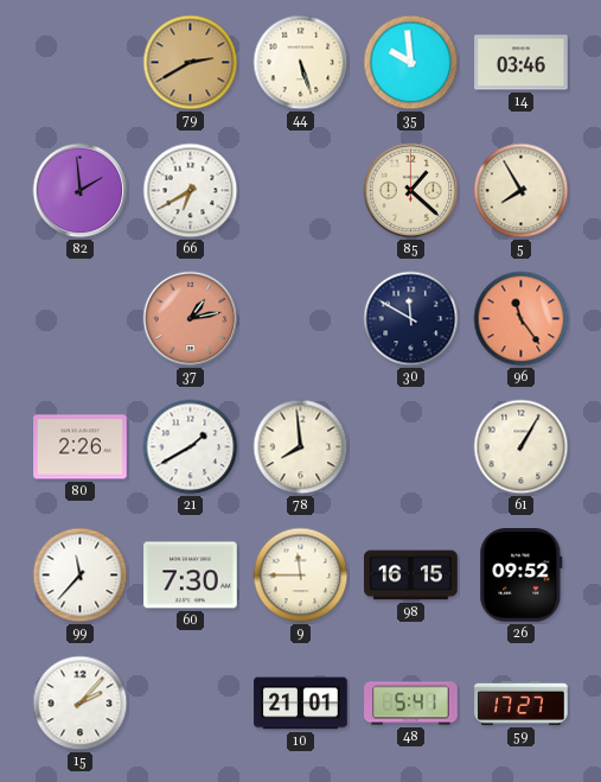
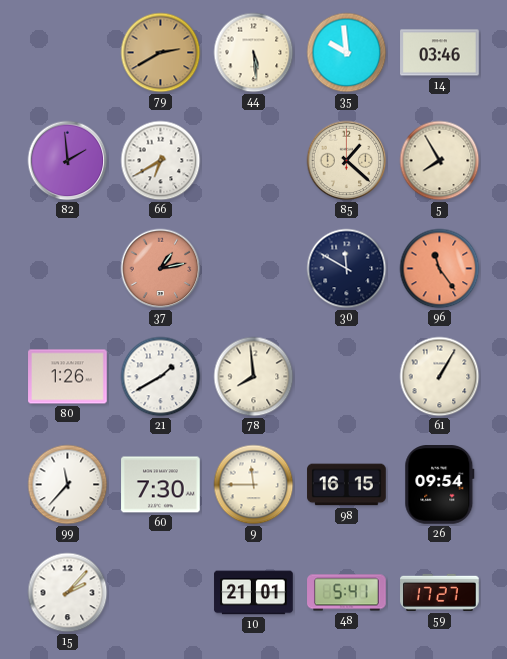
44: 5:27 -> 5:29
80: 2:26 -> 1:26
26: 09:52 -> 09:54
